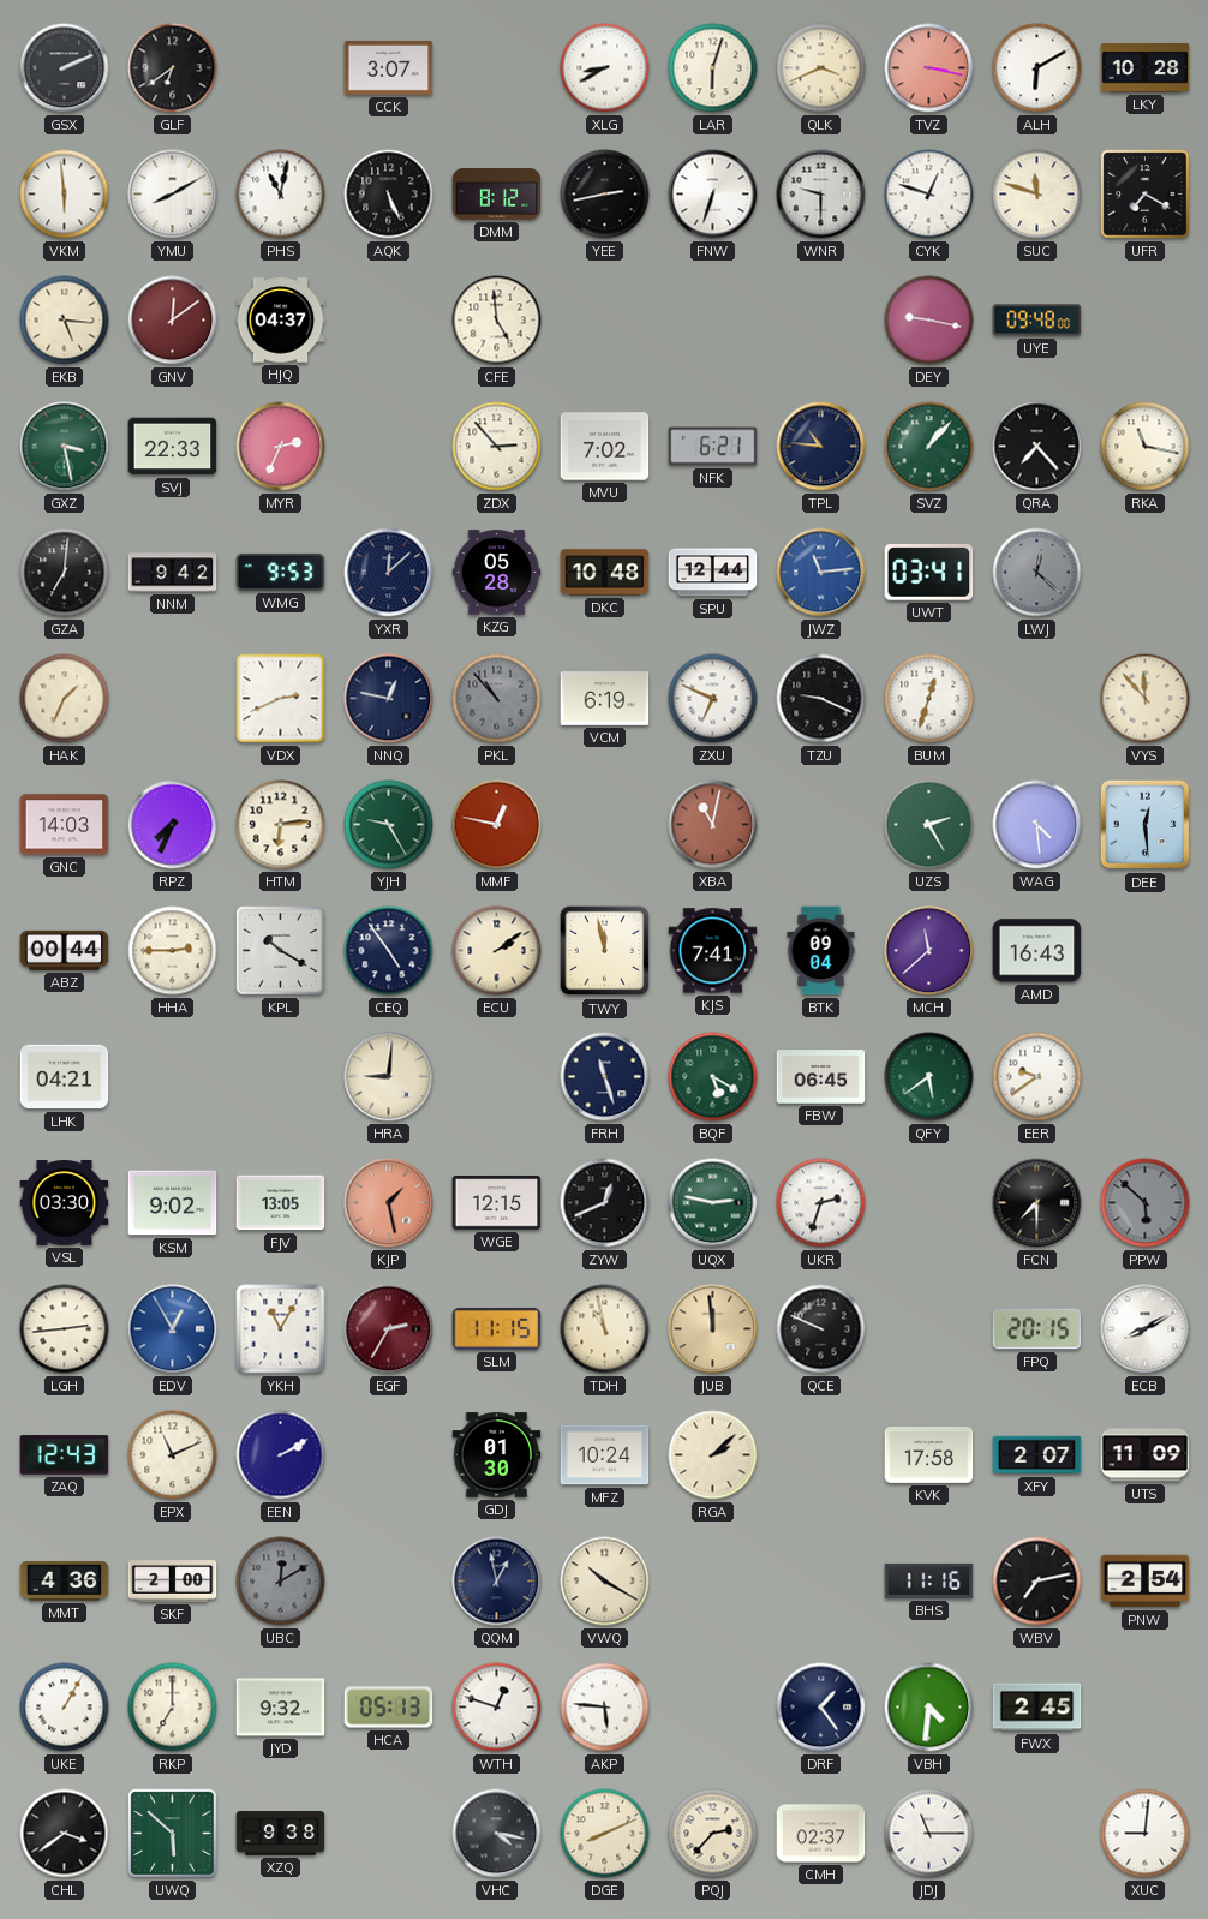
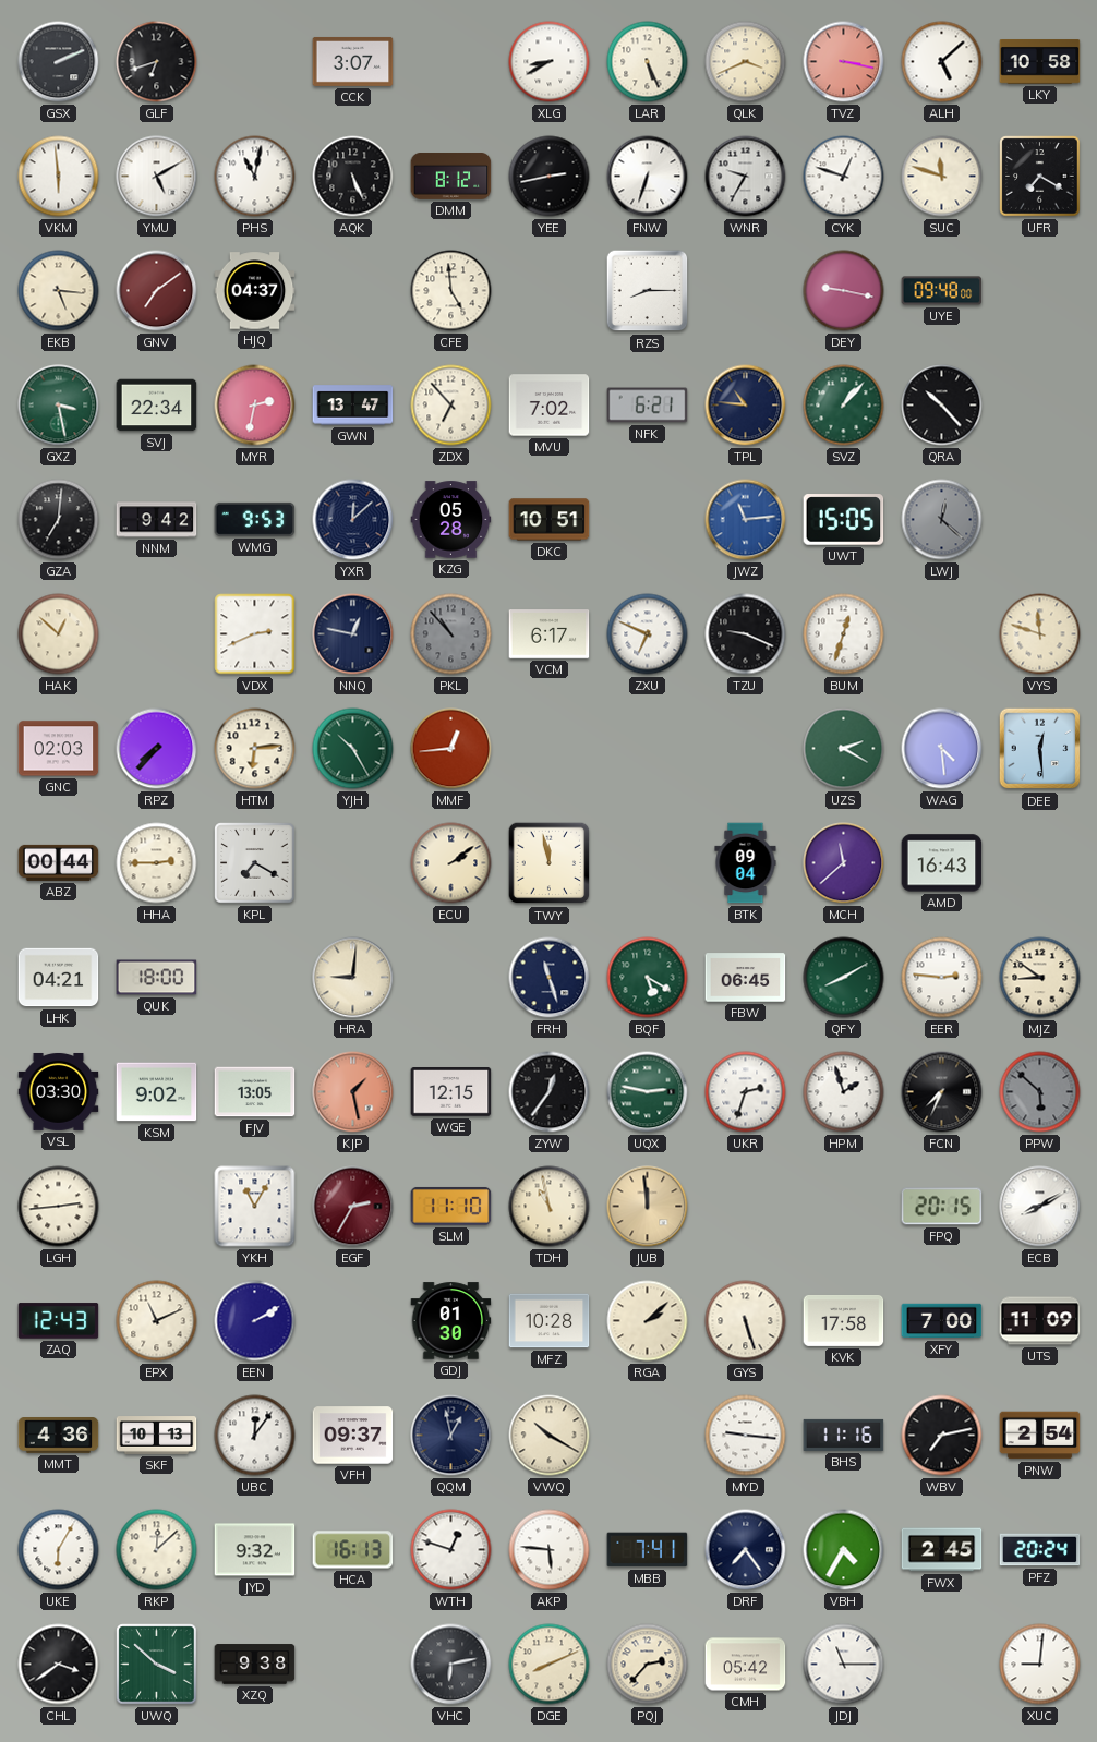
GLF: 6:39 -> 6:42
LAR: 6:03 -> 5:26
ALH: 6:10 -> 5:08
LKY: 10:28 -> 10:58
YMU: 8:10 -> 5:10
WNR: 9:30 -> 9:35
GNV: 12:09 -> 7:09
RZS: none -> 8:15
SVJ: 22:33 -> 22:34
MYR: 2:34 -> 2:32
GWN: none -> 13:47
ZDX: 2:53 -> 6:53
QRA: 7:23 -> 10:23
RKA: 11:17 -> none
DKC: 10:48 -> 10:51
SPU: 12:44 -> none
UWT: 03:41 -> 15:05
HAK: 1:34 -> 12:52
VCM: 6:19 -> 6:17
VYS: 11:53 -> 11:48
GNC: 14:03 -> 02:03
RPZ: 7:34 -> 7:37
YJH: 9:25 -> 10:25
MMF: 12:47 -> 12:44
XBA: 11:02 -> none
UZS: 2:25 -> 2:20
KPL: 10:20 -> 7:20
CEQ: 4:54 -> none
KJS: 7:41 -> none
QUK: none -> 18:00
QFY: 5:39 -> 8:10
EER: 9:39 -> 2:46
MJZ: none -> 8:51
ZYW: 12:41 -> 12:36
HPM: none -> 1:57
FCN: 7:30 -> 7:34
EDV: 12:55 -> none
SLM: 11:15 -> 11:10
QCE: 9:49 -> none
MFZ: 10:24 -> 10:28
GYS: none -> 5:27
XFY: 2:07 -> 7:00
SKF: 2:00 -> 10:13
UBC: 12:10 -> 12:06
UBC dial: grey -> white
VFH: none -> 09:37
MYD: none -> 9:16
UKE: 1:05 -> 6:05
RKP: 7:00 -> 12:08
HCA: 05:13 -> 16:13
MBB: none -> 7:41
DRF: 1:24 -> 7:24
VBH: 4:31 -> 4:35
PFZ: none -> 20:24
UWQ: 5:52 -> 3:52
VHC: 4:17 -> 6:13
CMH: 02:37 -> 05:42
